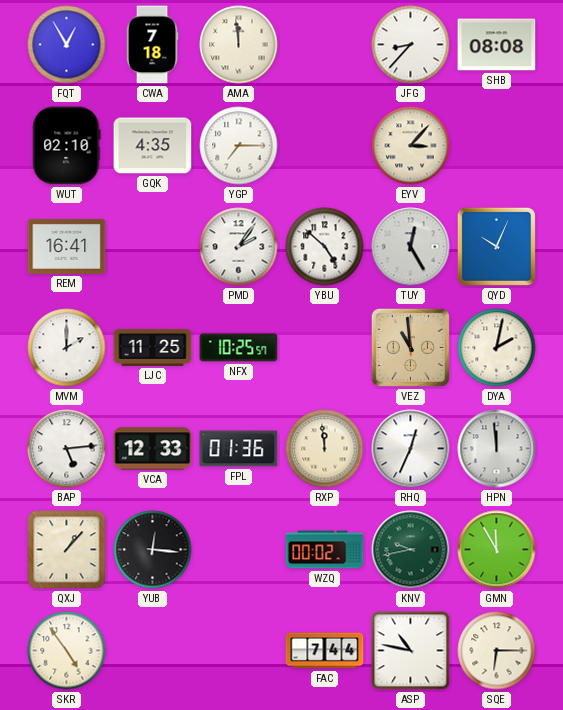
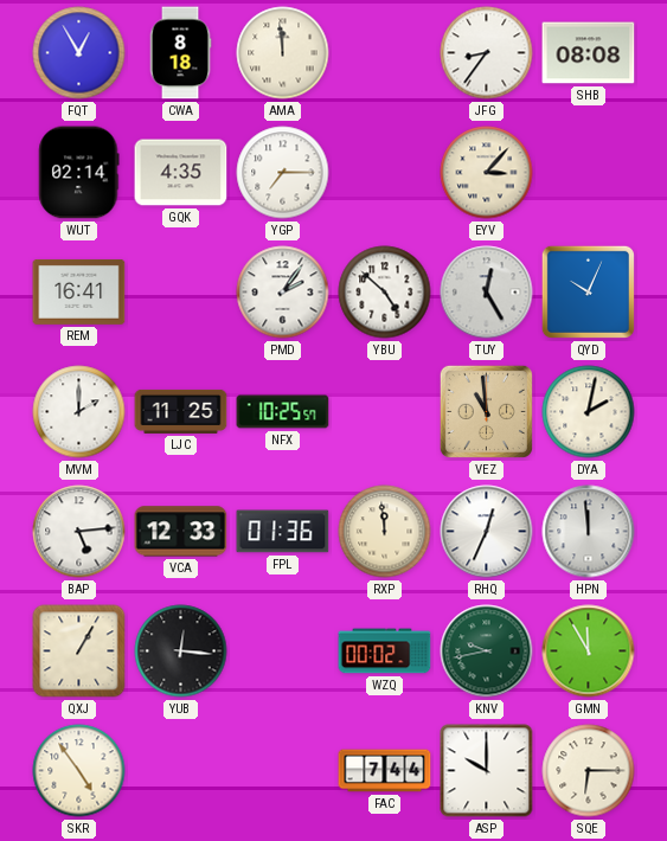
CWA: 7:18 -> 8:18
JFG: 8:37 -> 8:36
WUT: 02:10 -> 02:14
QXJ: 1:07 -> 1:05
ASP: 10:47 -> 10:00
